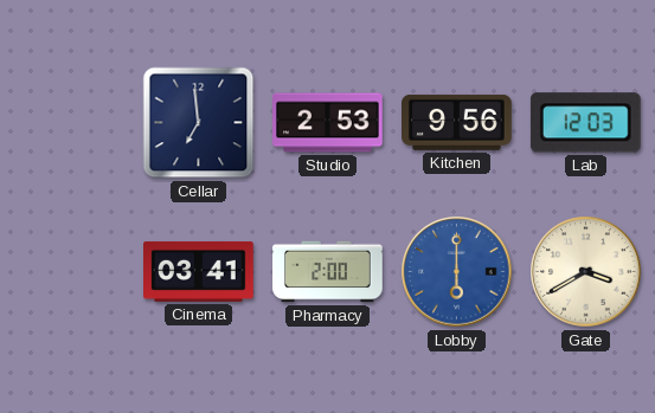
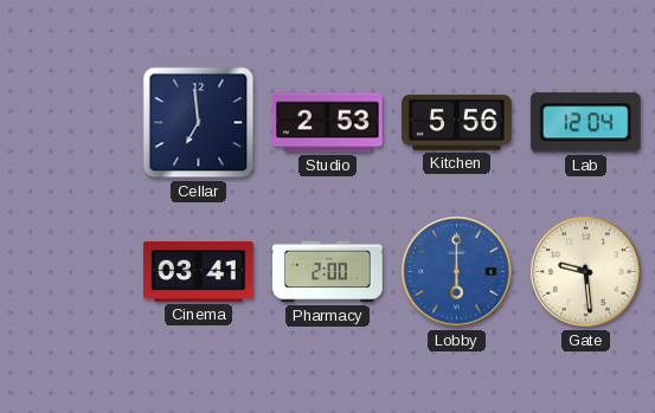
Kitchen: 9:56 -> 5:56
Lab: 12:03 -> 12:04
Gate: 3:40 -> 9:29
